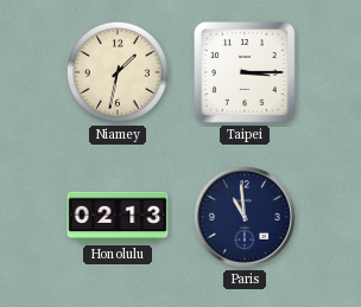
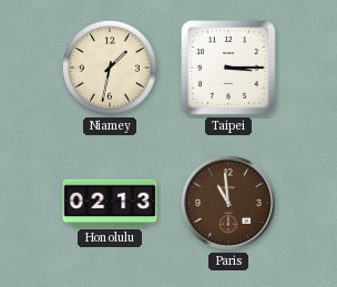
Paris dial: navy -> brown
